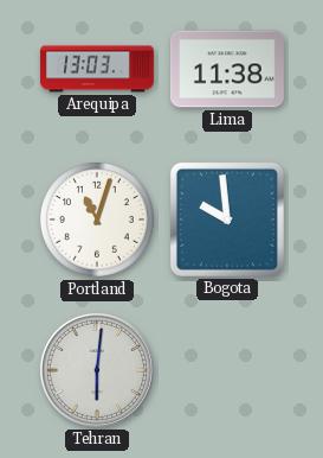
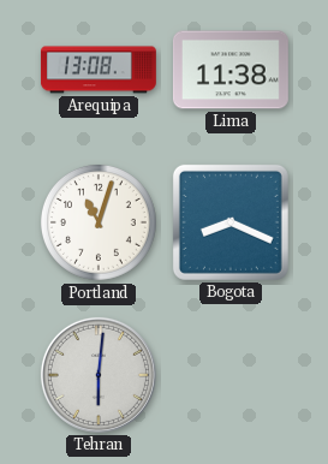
Arequipa: 13:03 -> 13:08
Bogota: 9:59 -> 8:19
